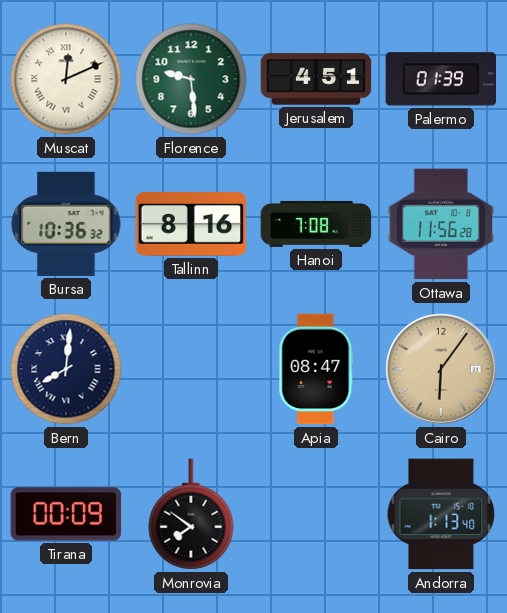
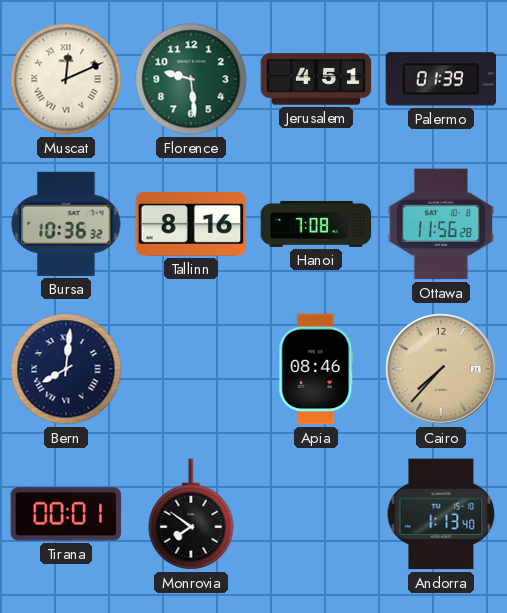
Apia: 08:47 -> 08:46
Cairo: 6:06 -> 7:37
Tirana: 00:09 -> 00:01
